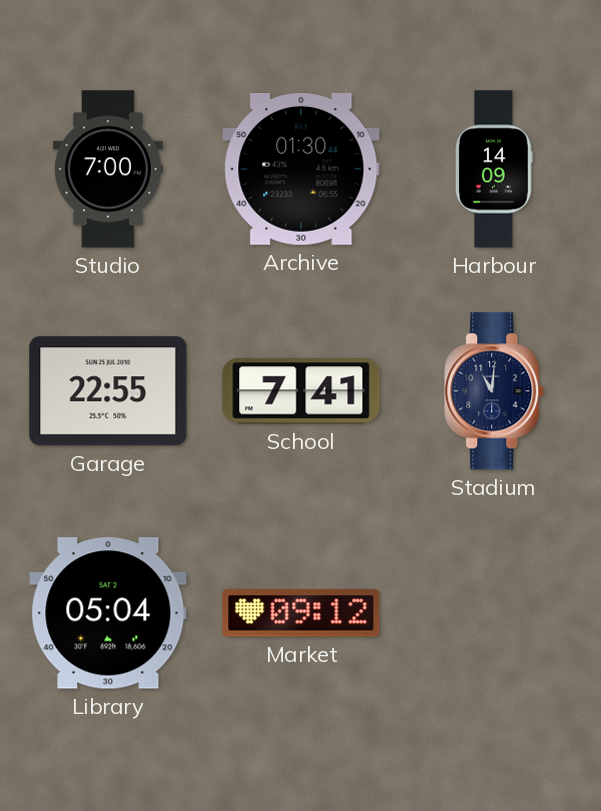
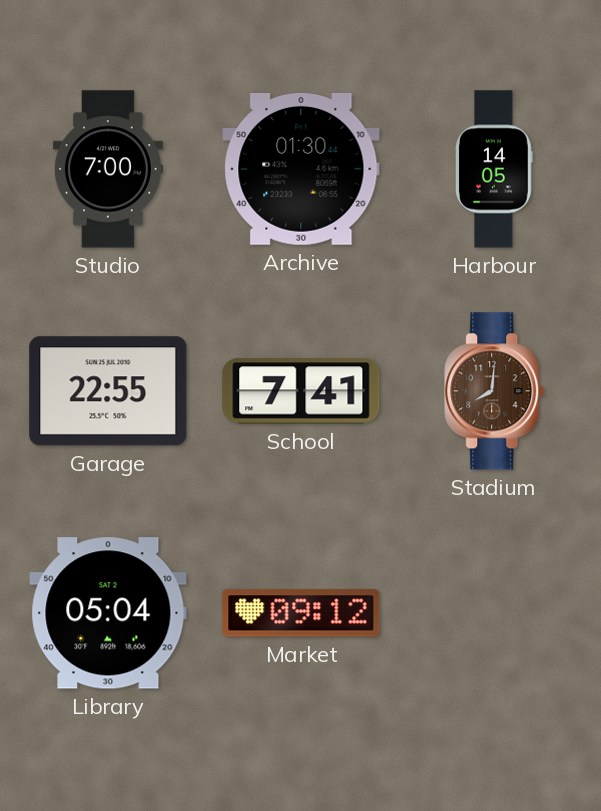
Harbour: 14:09 -> 14:05
Stadium: 11:01 -> 8:01
Stadium dial: navy -> brown
